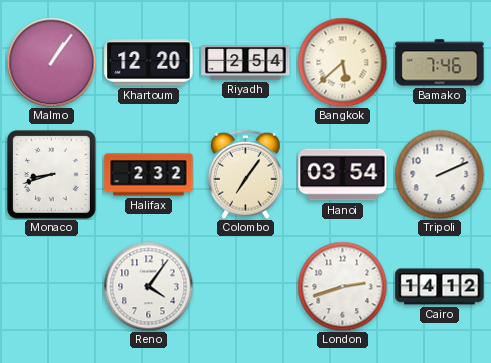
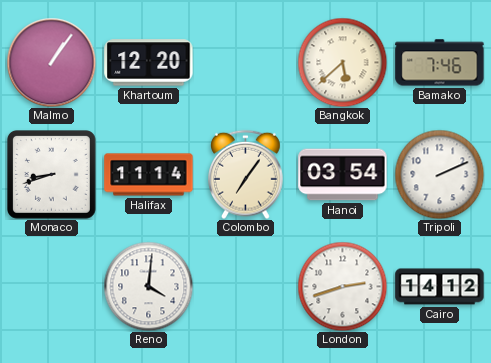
Riyadh: 2:54 -> none
Halifax: 2:32 -> 11:14
Reno: 4:06 -> 4:01
